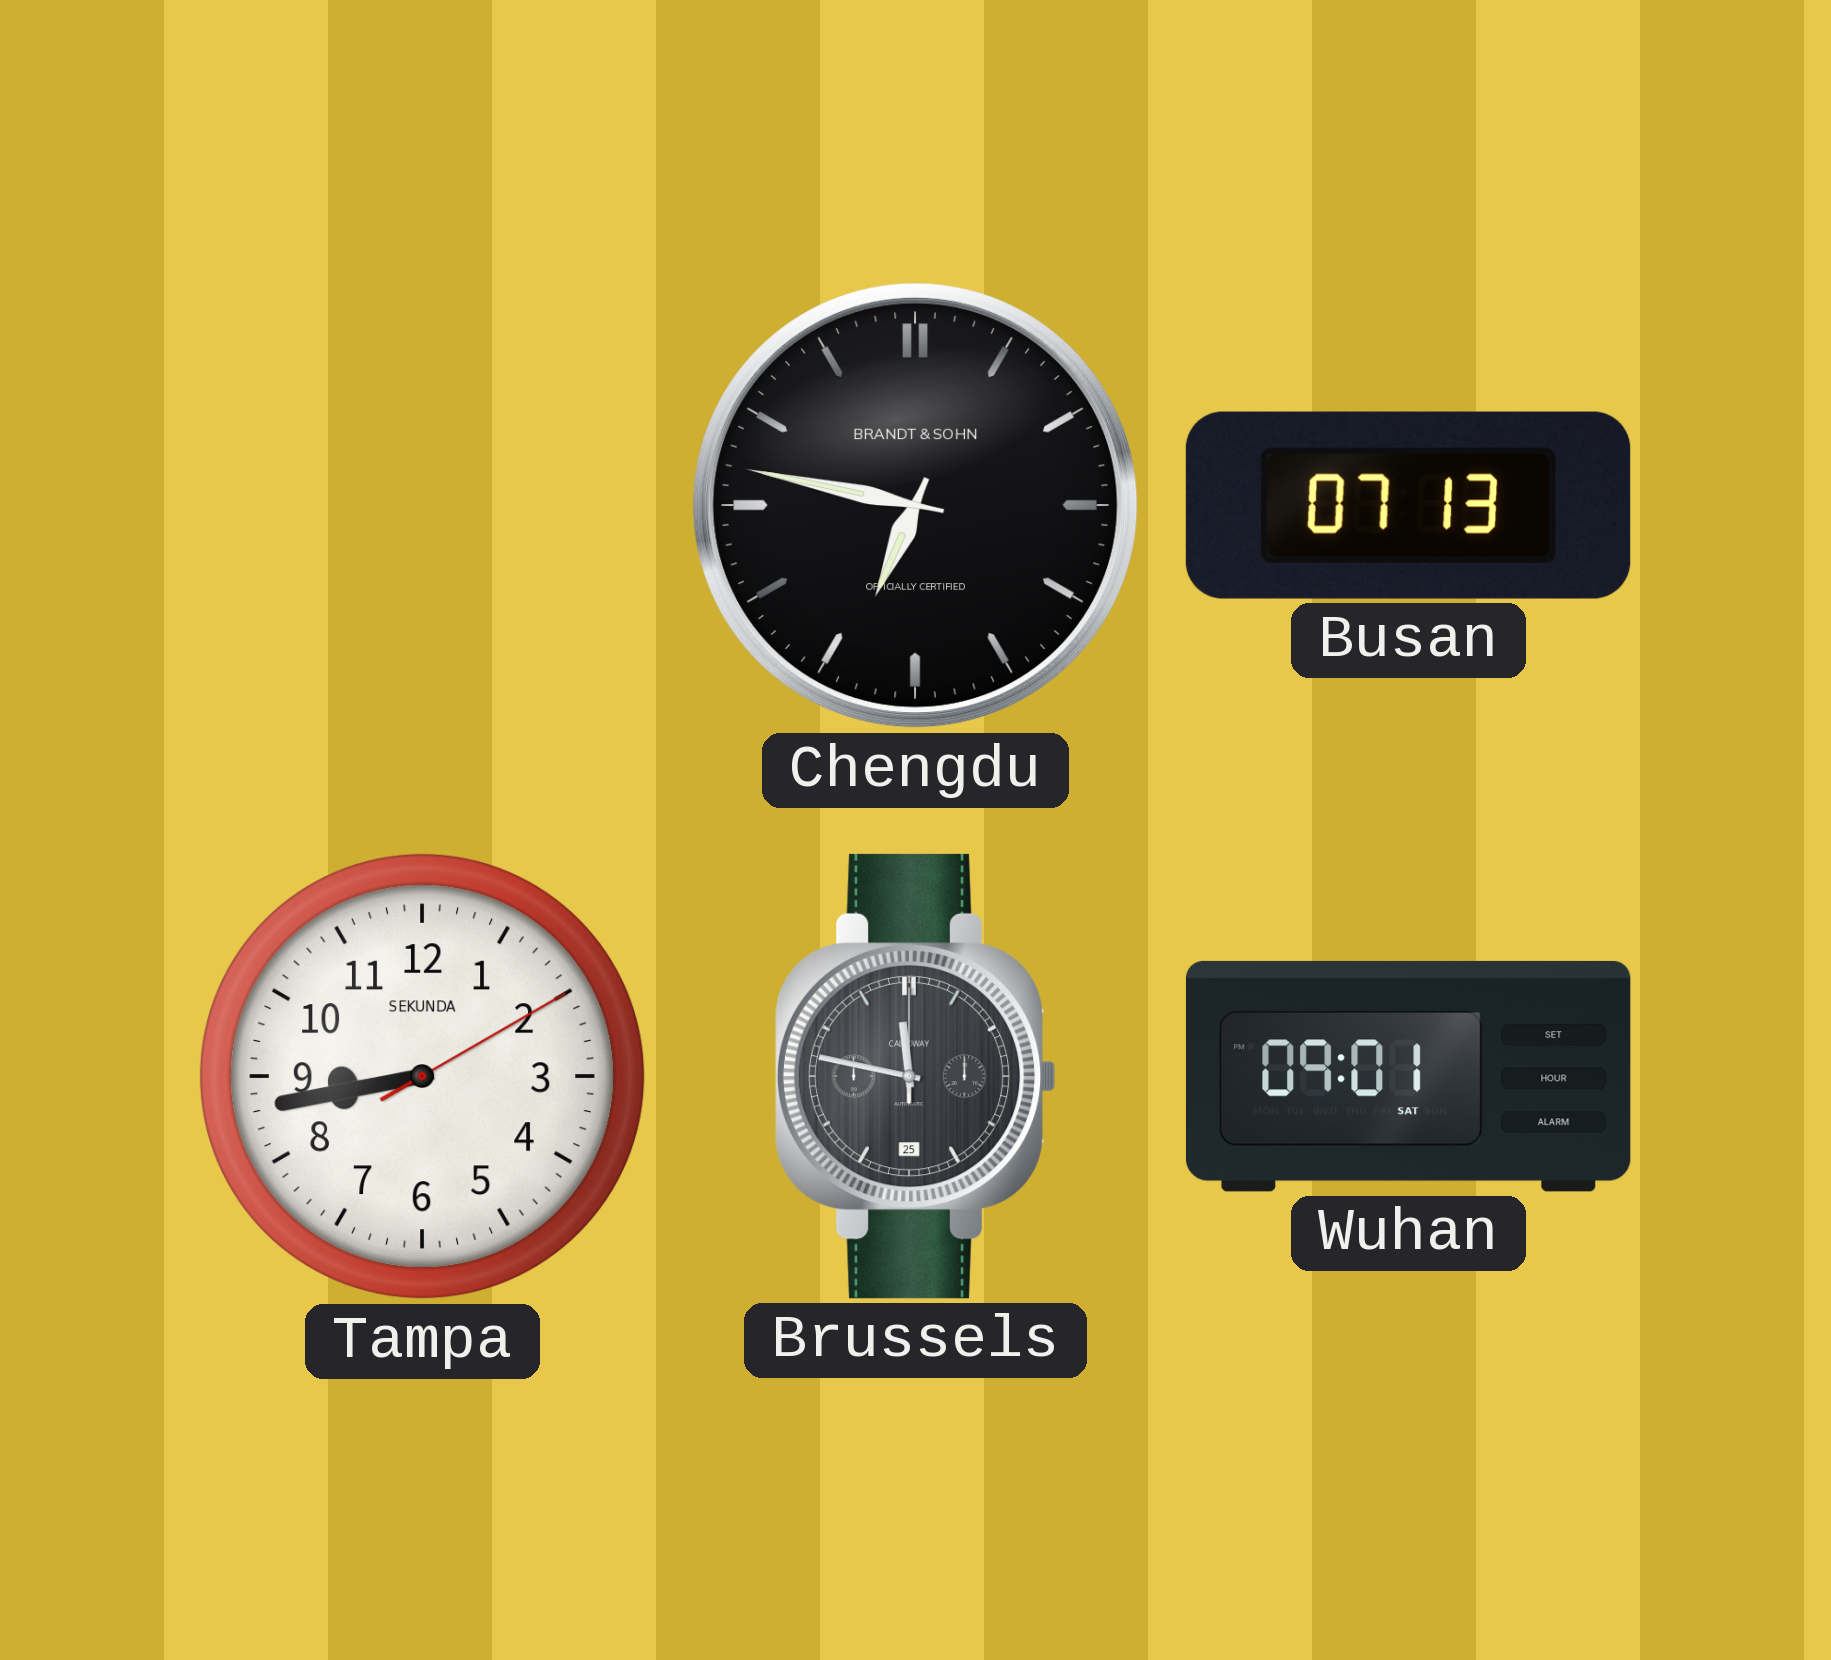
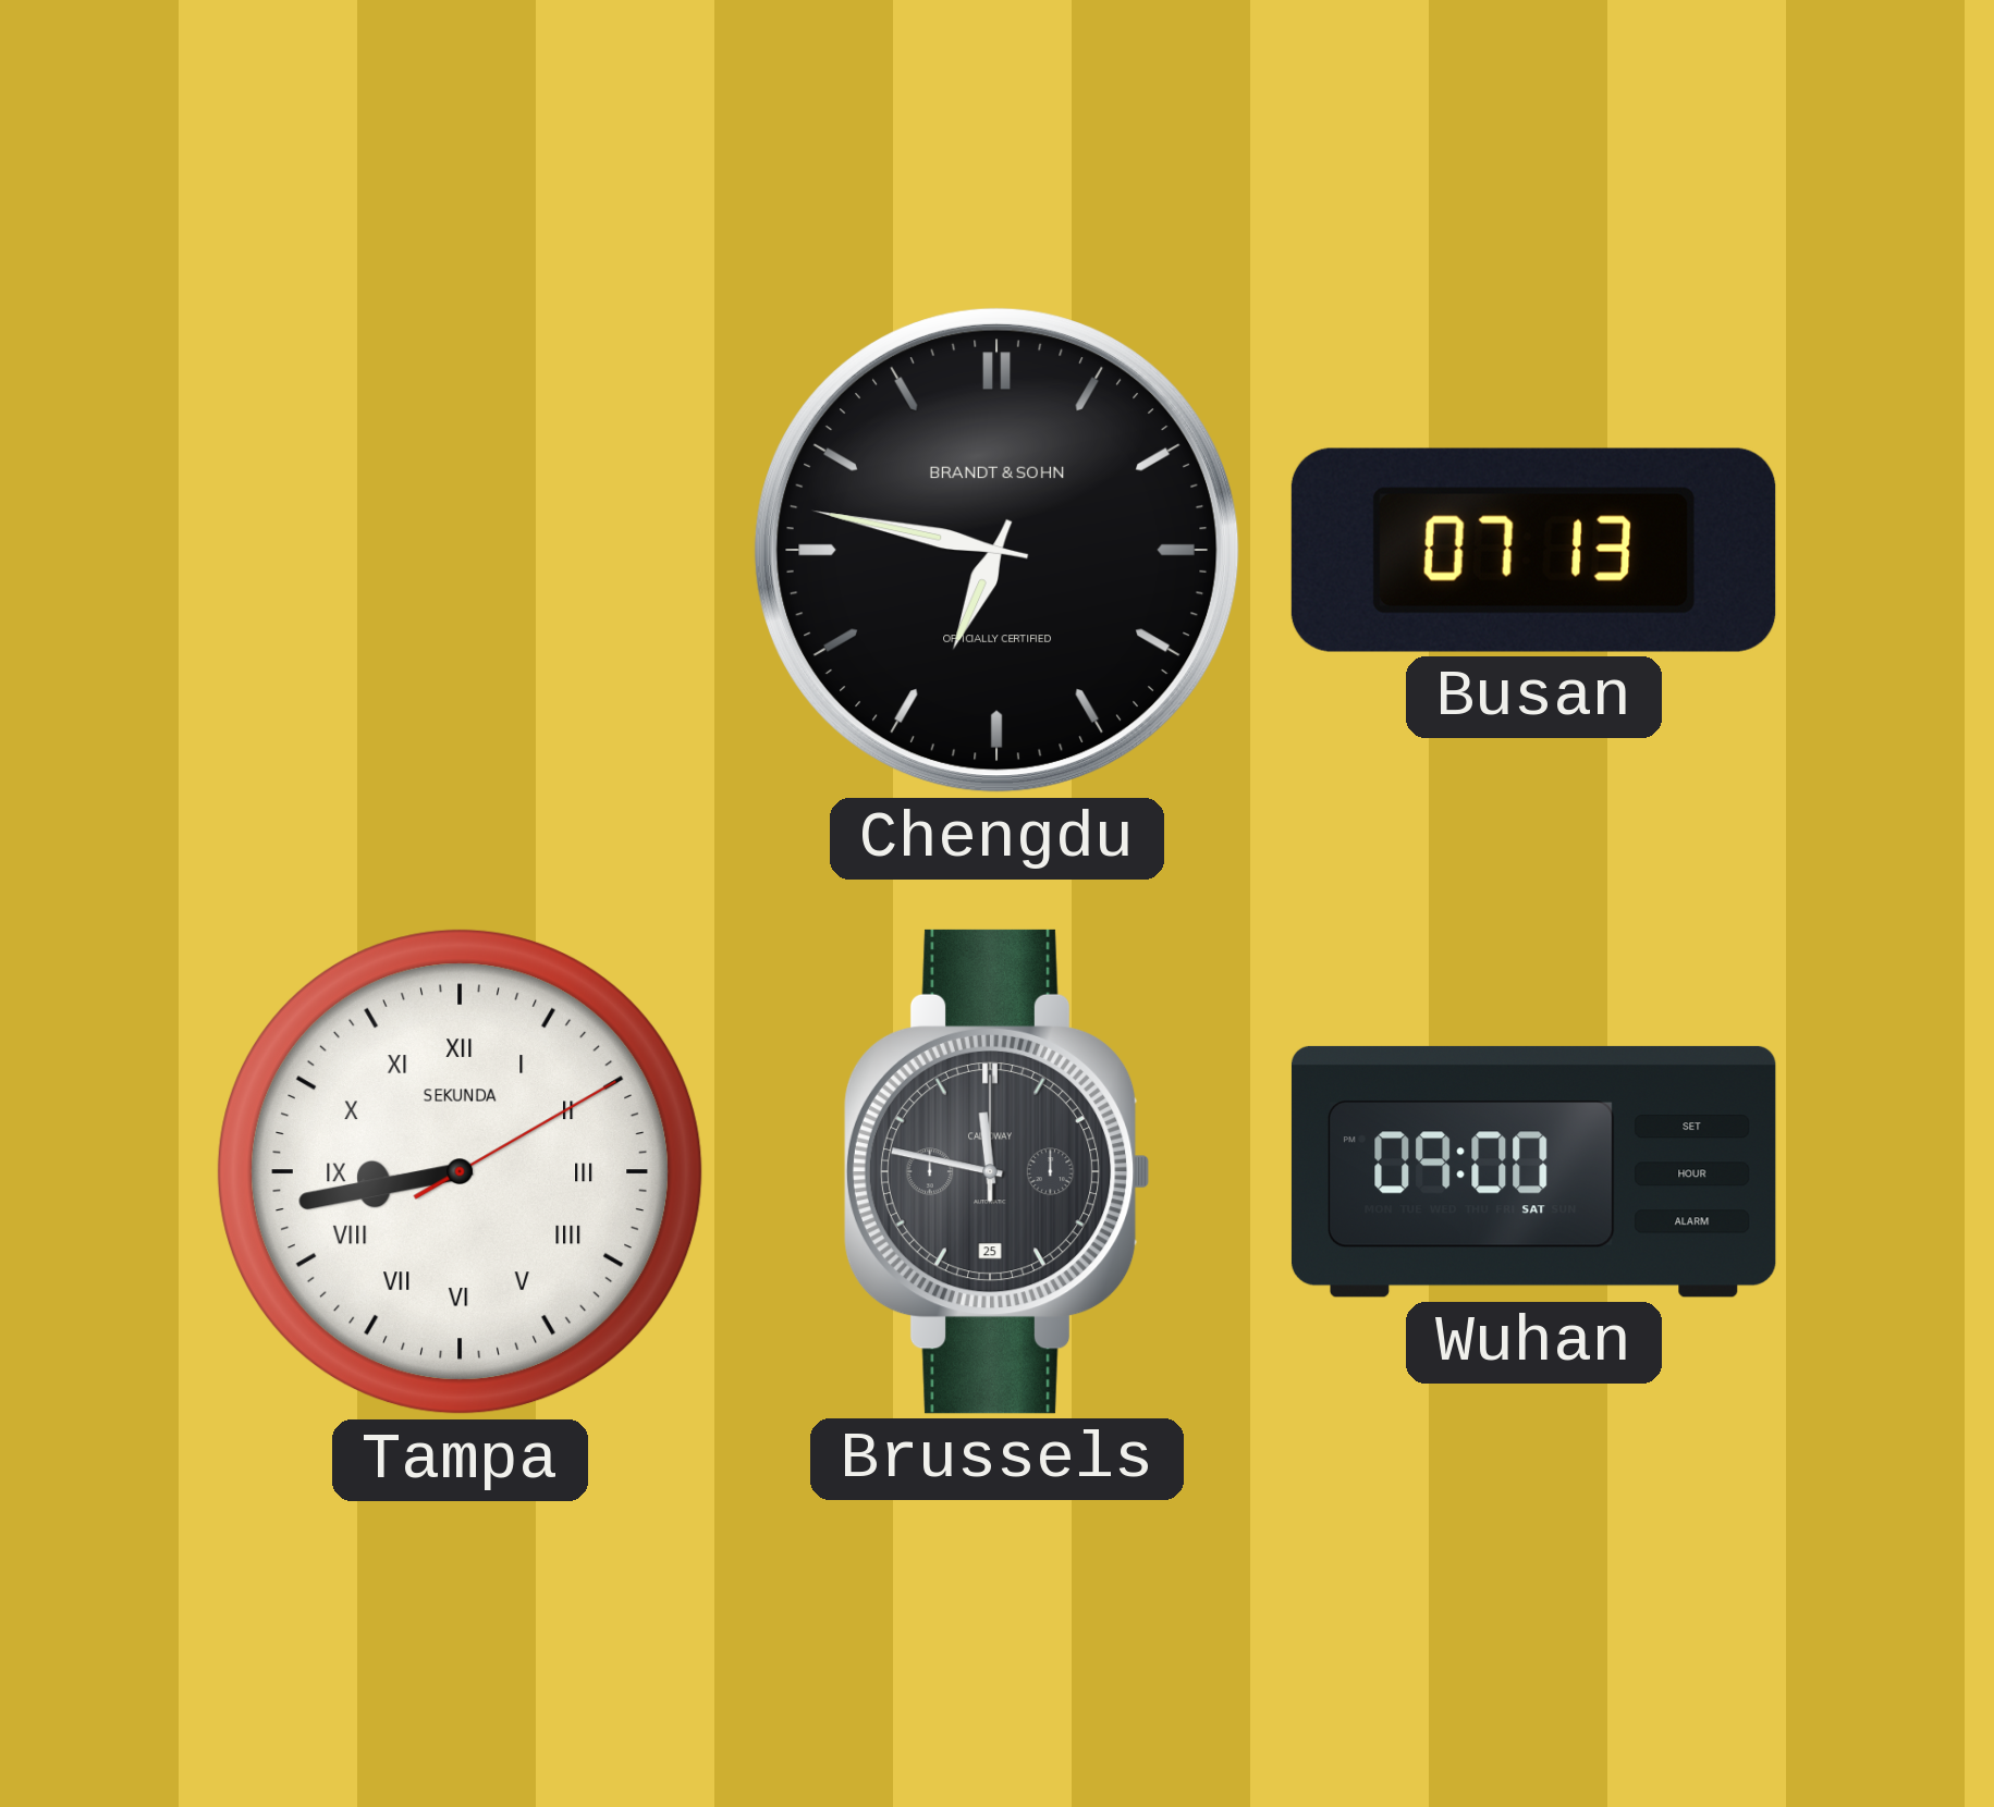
Tampa numerals: Arabic -> Roman
Wuhan: 09:01 -> 09:00
